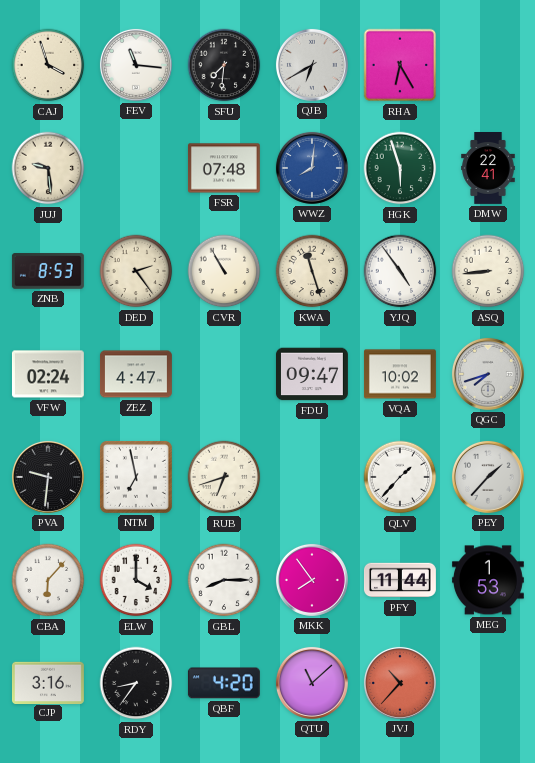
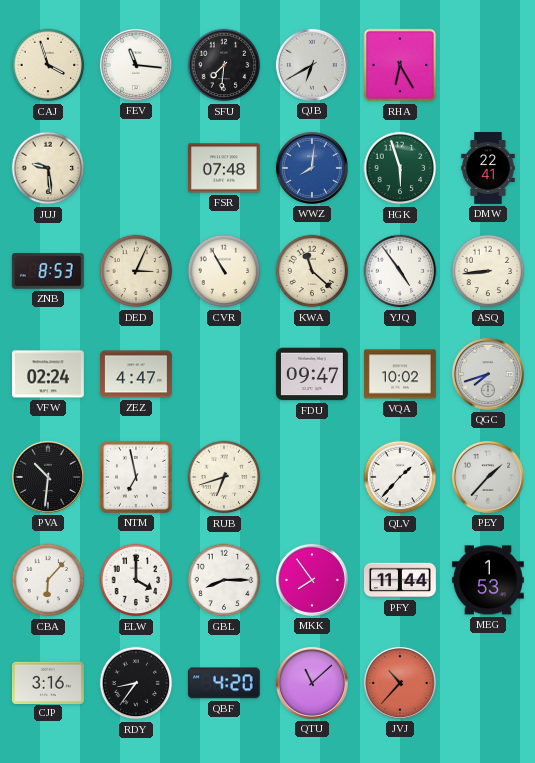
DED: 2:24 -> 3:04
KWA: 11:27 -> 11:22
PVA: 9:31 -> 10:31
